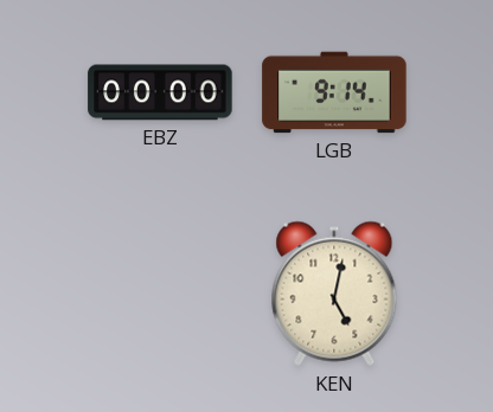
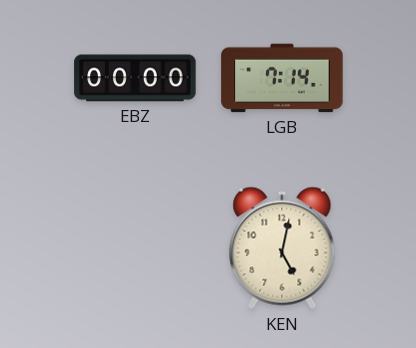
LGB: 9:14 -> 7:14
